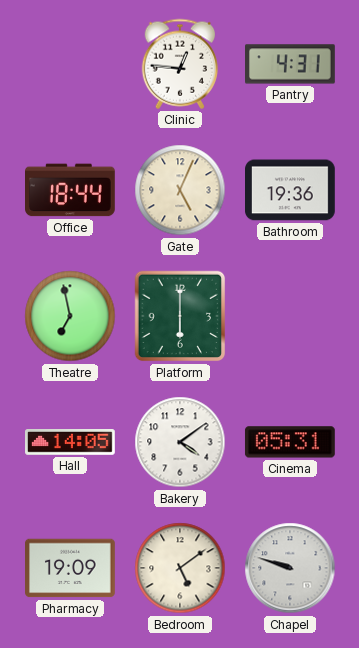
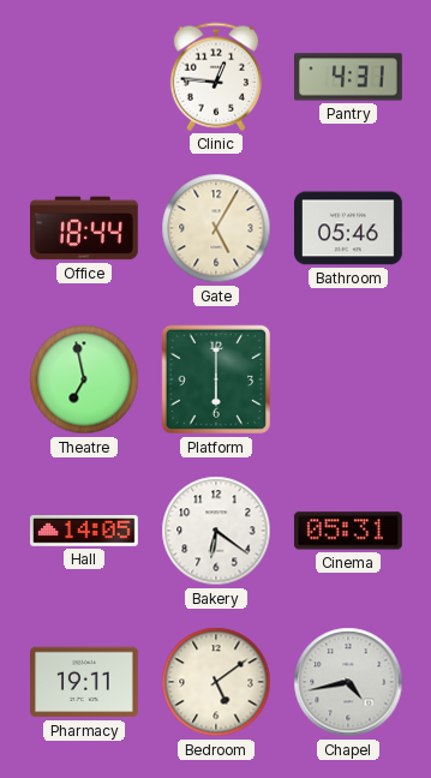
Gate: 5:04 -> 5:05
Bathroom: 19:36 -> 05:46
Bakery: 4:09 -> 6:21
Pharmacy: 19:09 -> 19:11
Chapel: 9:48 -> 4:43
